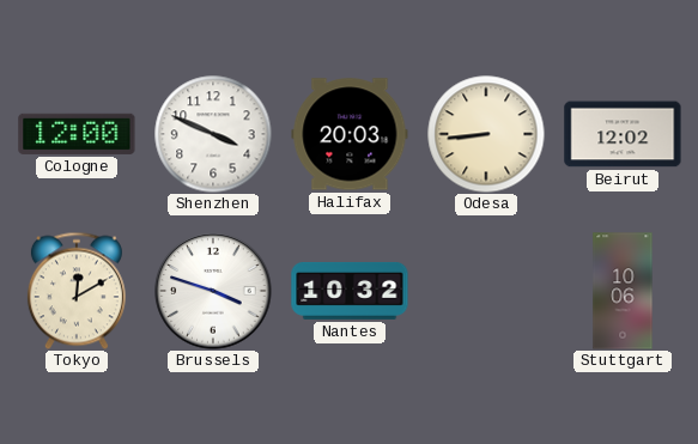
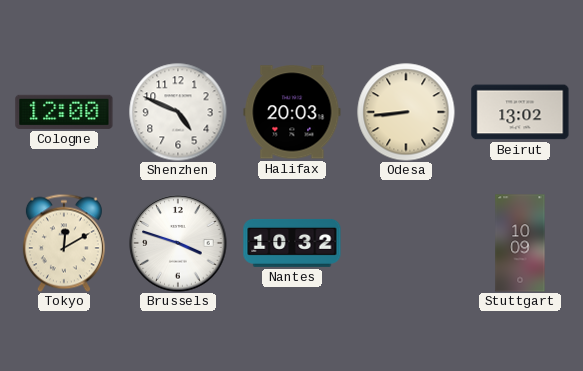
Shenzhen: 3:49 -> 4:49
Beirut: 12:02 -> 13:02
Stuttgart: 10:06 -> 10:09
